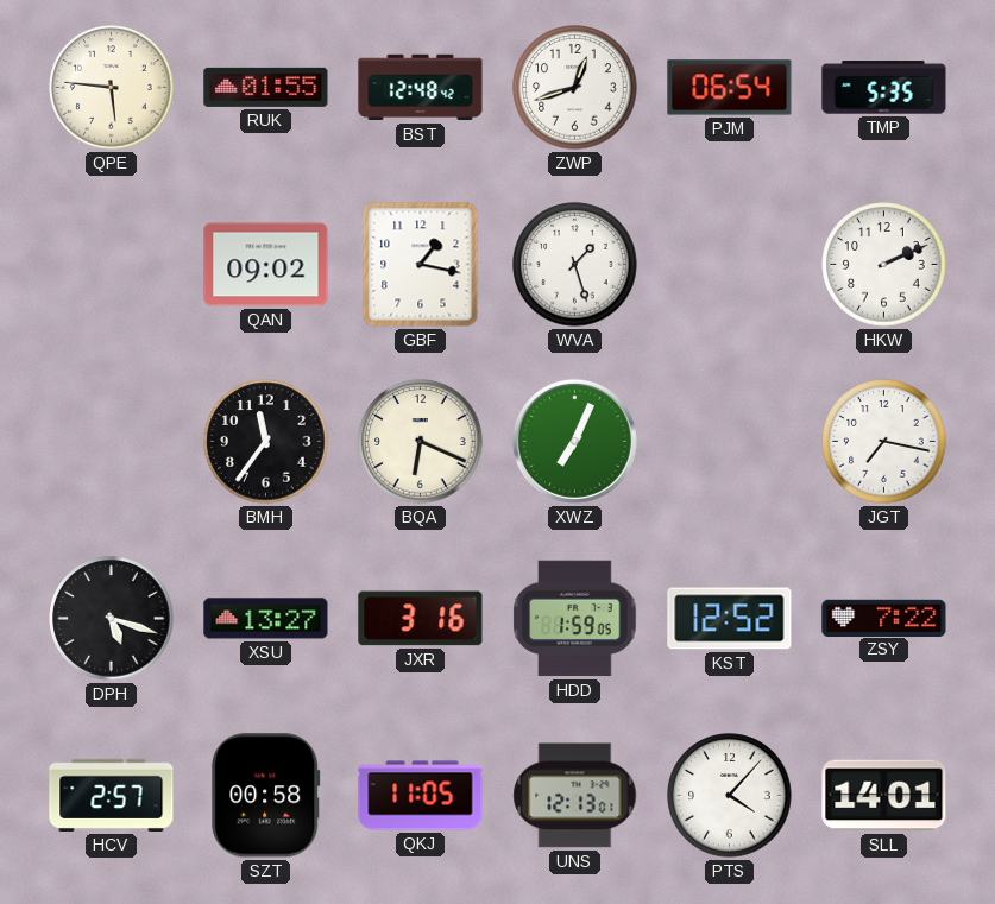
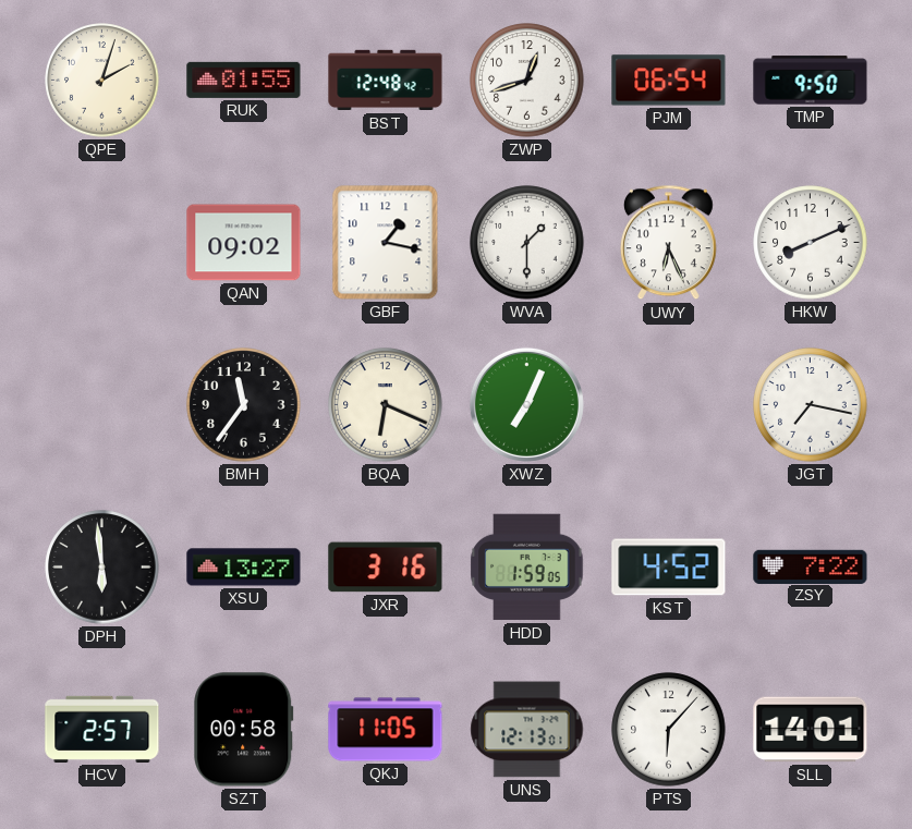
QPE: 5:46 -> 2:03
TMP: 5:35 -> 9:50
WVA: 1:27 -> 1:30
UWY: none -> 6:26
HKW: 2:11 -> 8:11
DPH: 5:18 -> 5:59
KST: 12:52 -> 4:52
PTS: 4:07 -> 6:07
